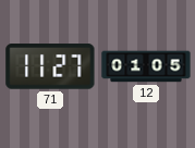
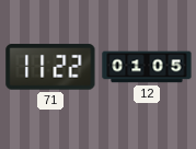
71: 11:27 -> 11:22
